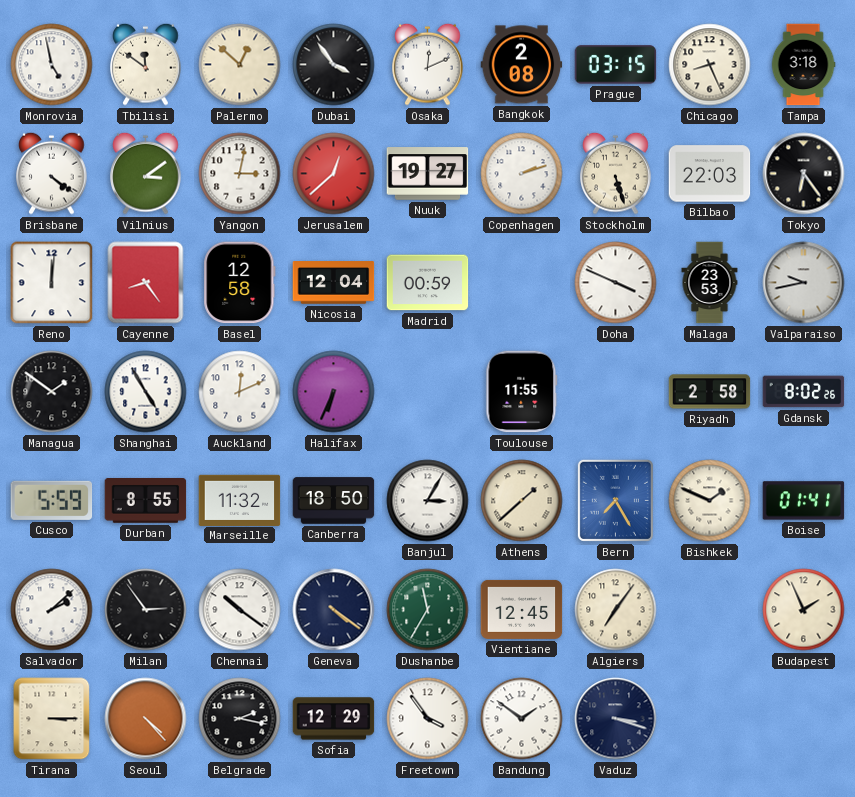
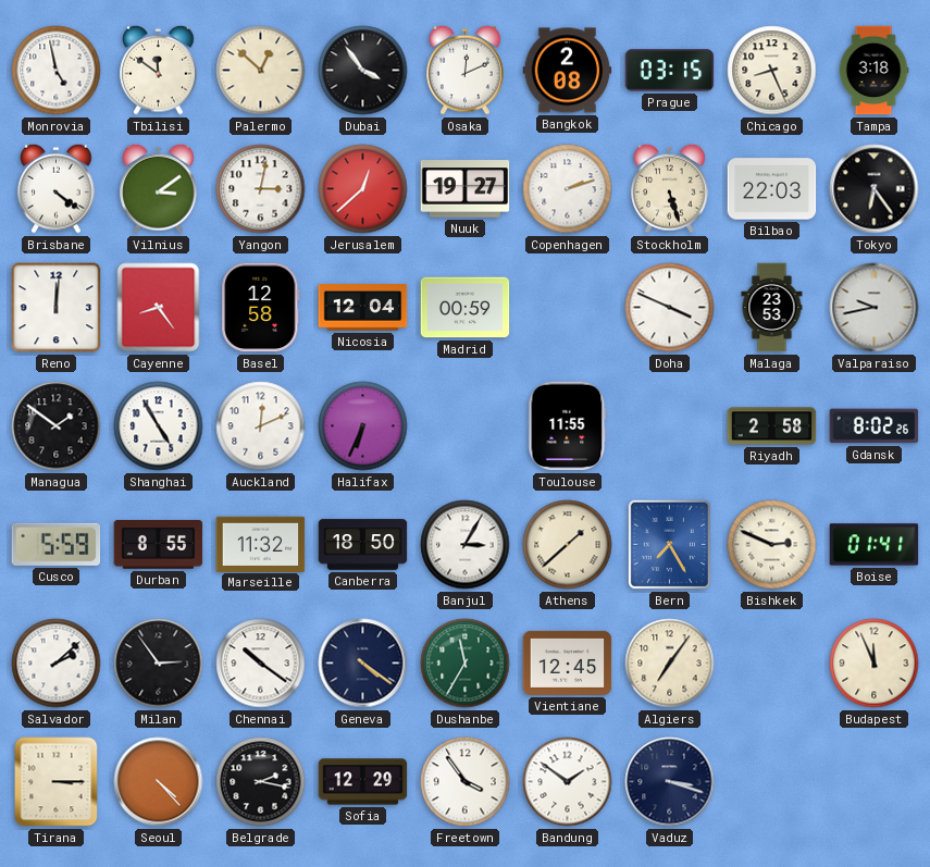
Bishkek: 1:49 -> 2:49
Budapest: 1:56 -> 11:56
